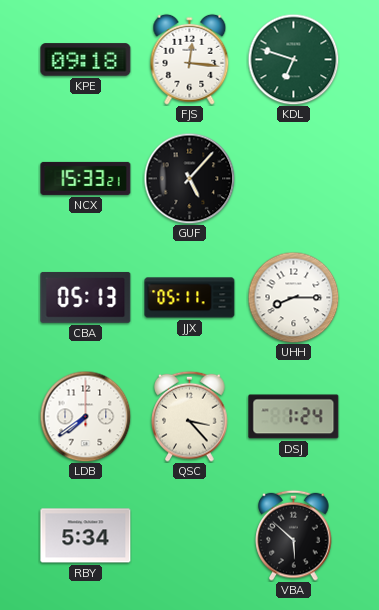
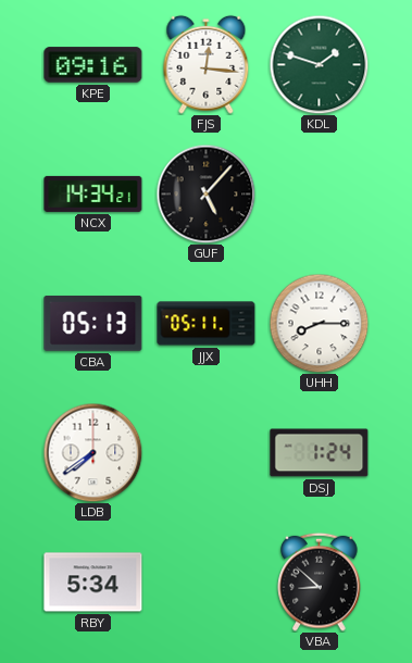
KPE: 09:18 -> 09:16
KDL: 6:48 -> 1:48
NCX: 15:33 -> 14:34
QSC: 3:23 -> none
VBA: 5:52 -> 8:52
